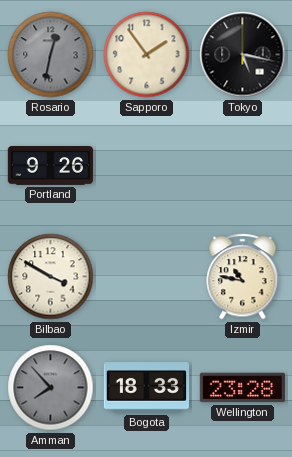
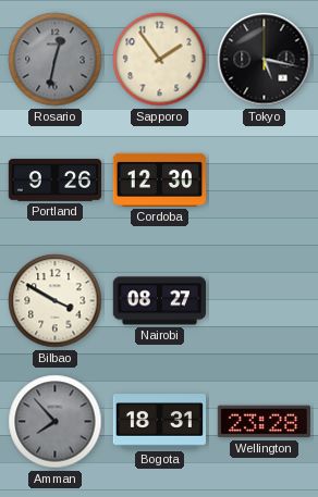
Cordoba: none -> 12:30
Nairobi: none -> 08:27
Izmir: 10:47 -> none
Bogota: 18:33 -> 18:31
